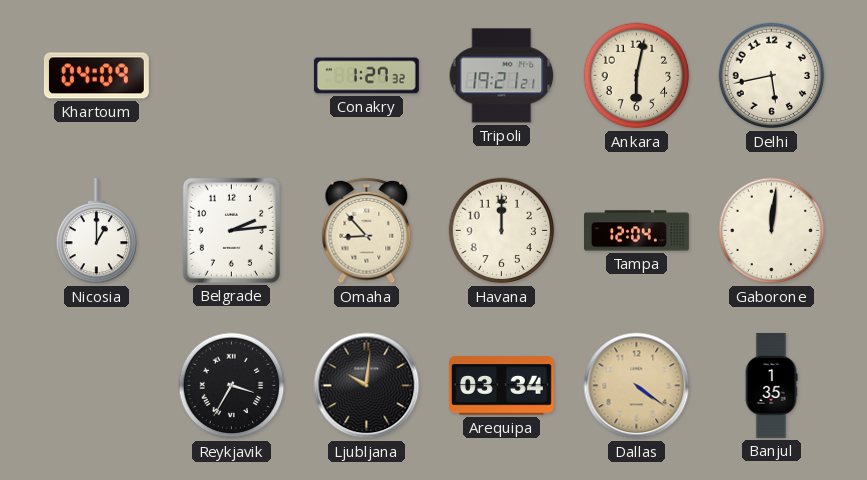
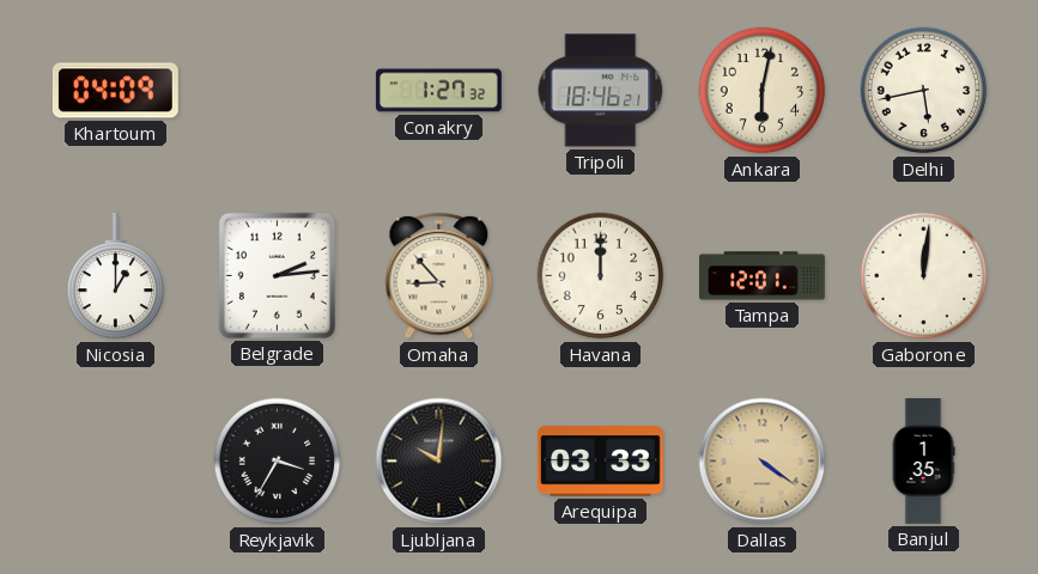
Tripoli: 19:21 -> 18:46
Tampa: 12:04 -> 12:01
Arequipa: 03:34 -> 03:33
